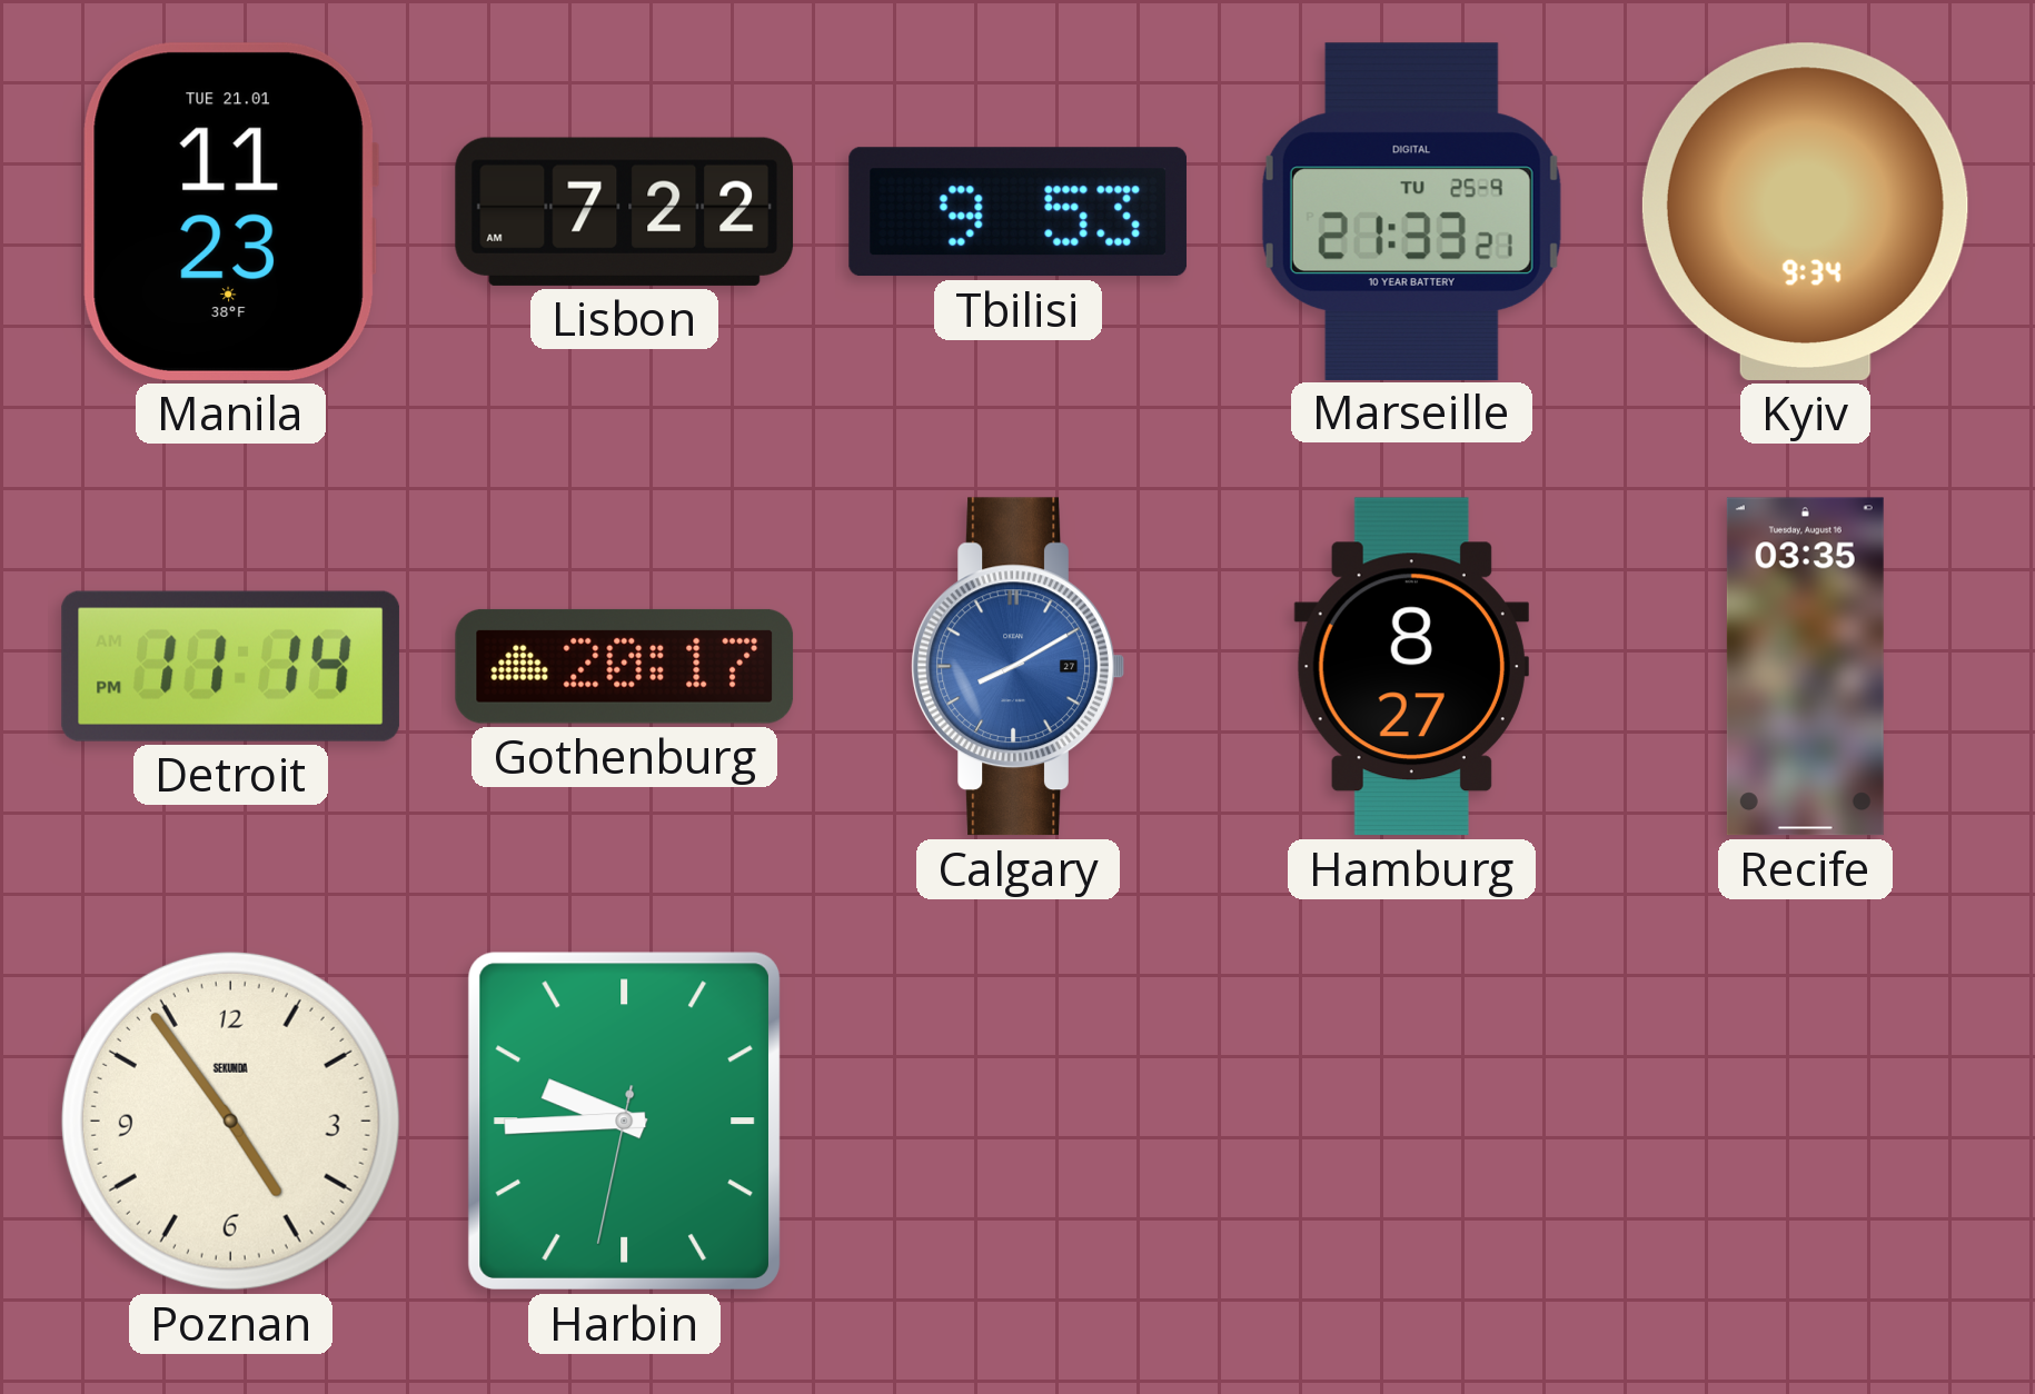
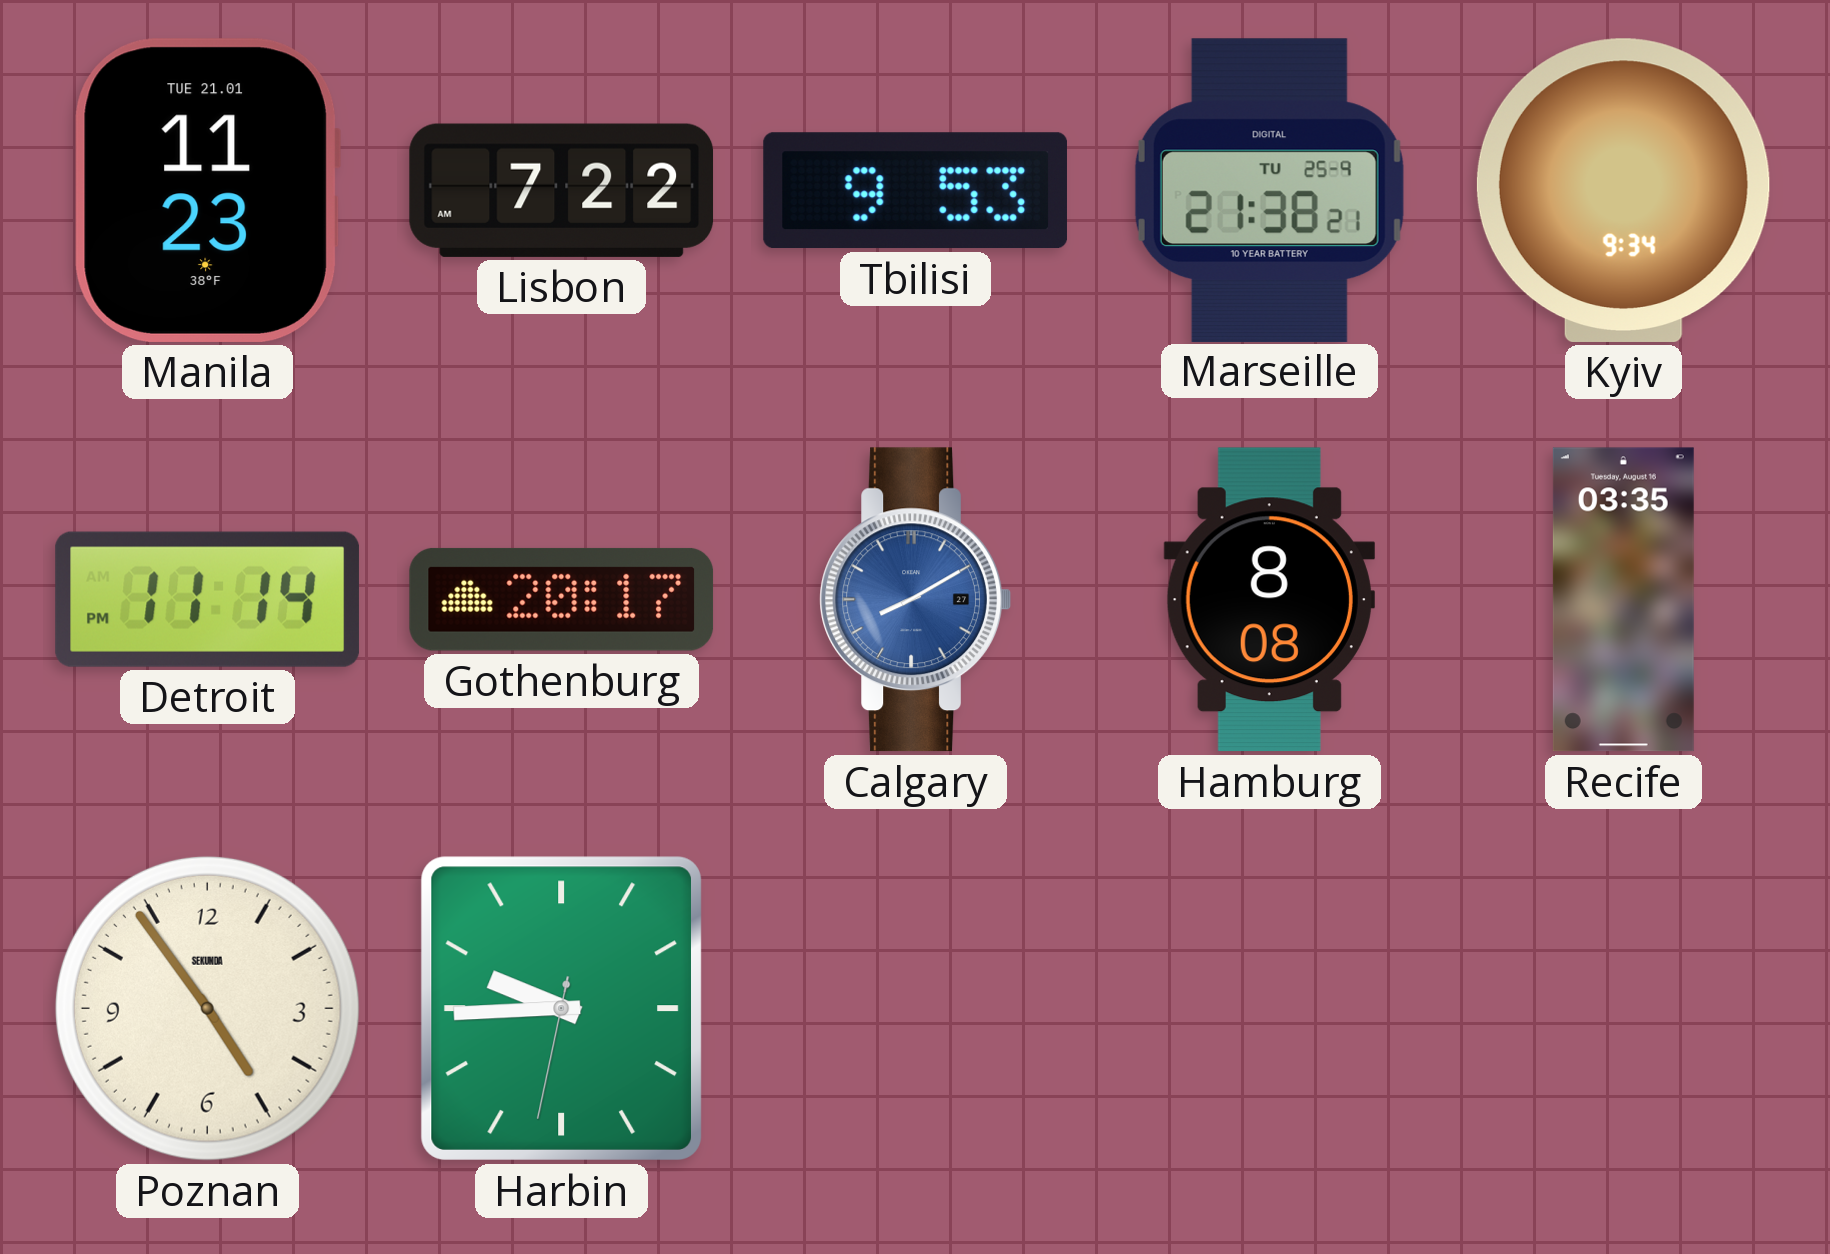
Marseille: 21:33 -> 21:38
Hamburg: 8:27 -> 8:08
